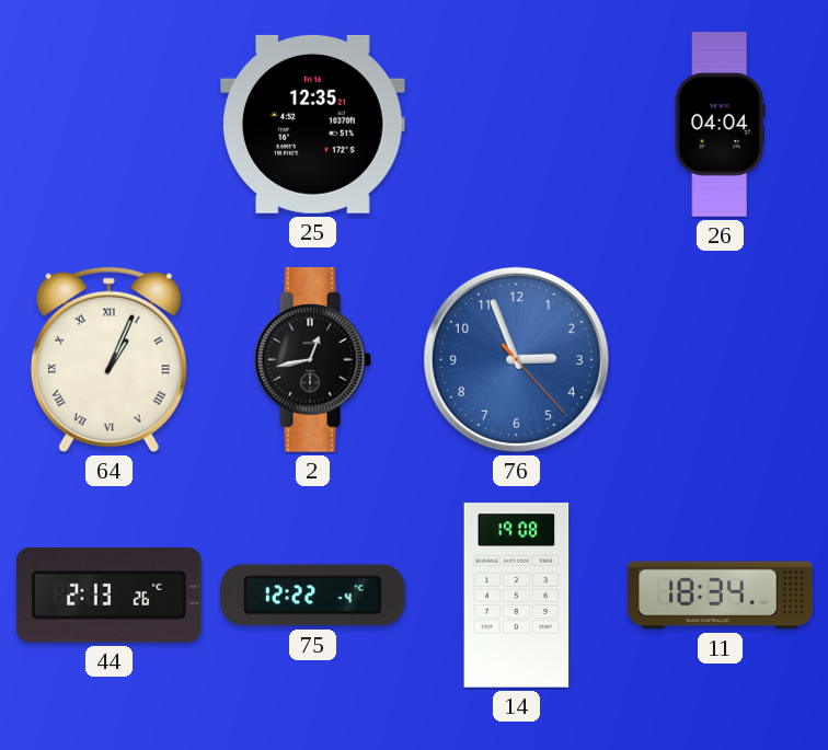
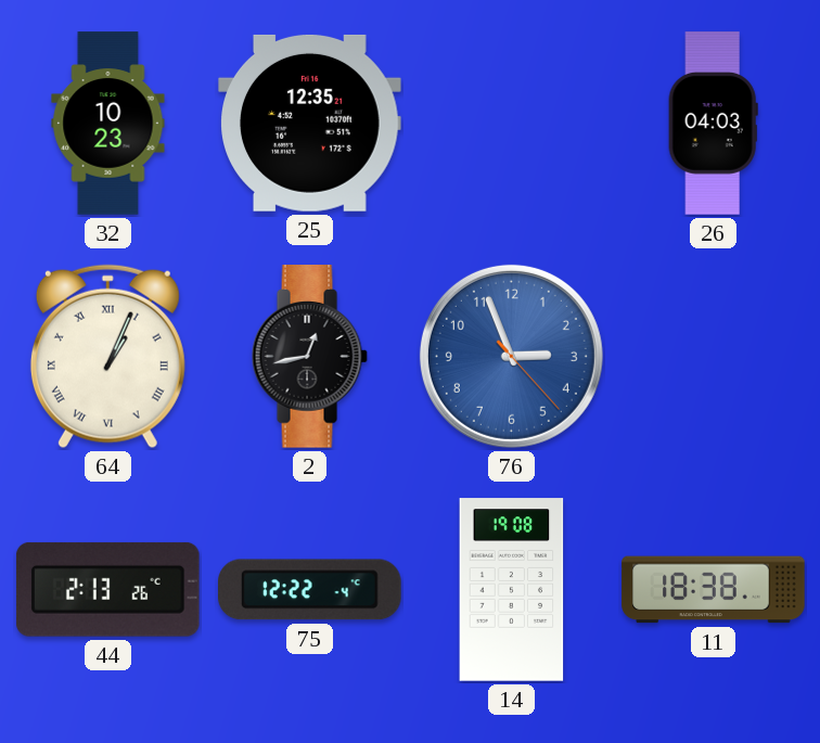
32: none -> 10:23
26: 04:04 -> 04:03
11: 18:34 -> 18:38
